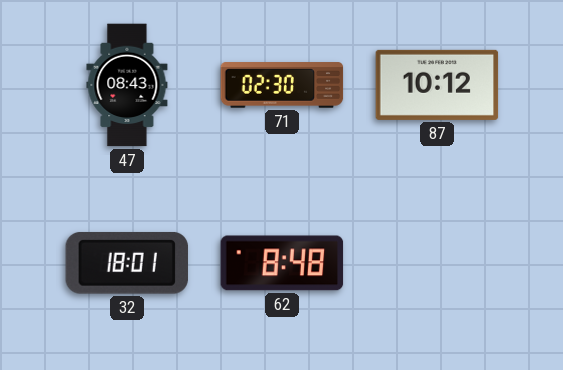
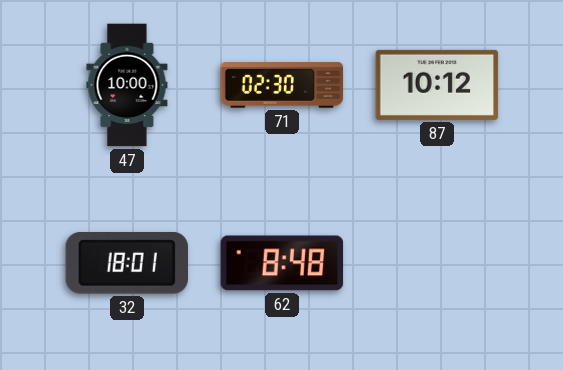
47: 08:43 -> 10:00
